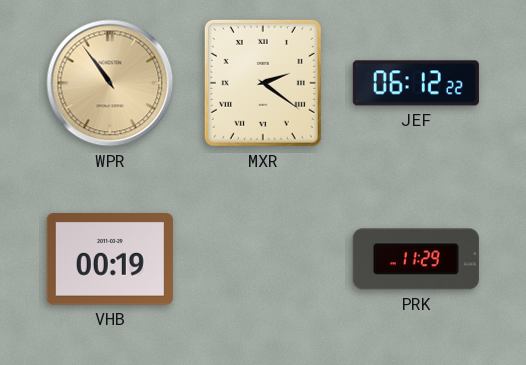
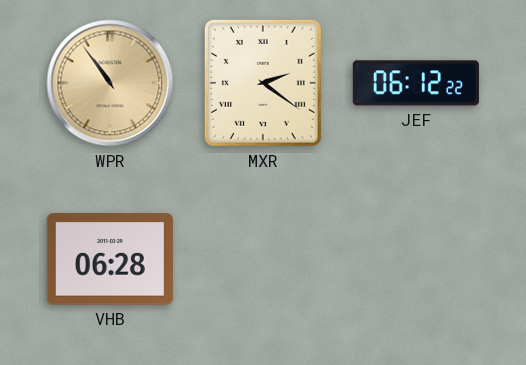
VHB: 00:19 -> 06:28
PRK: 11:29 -> none
